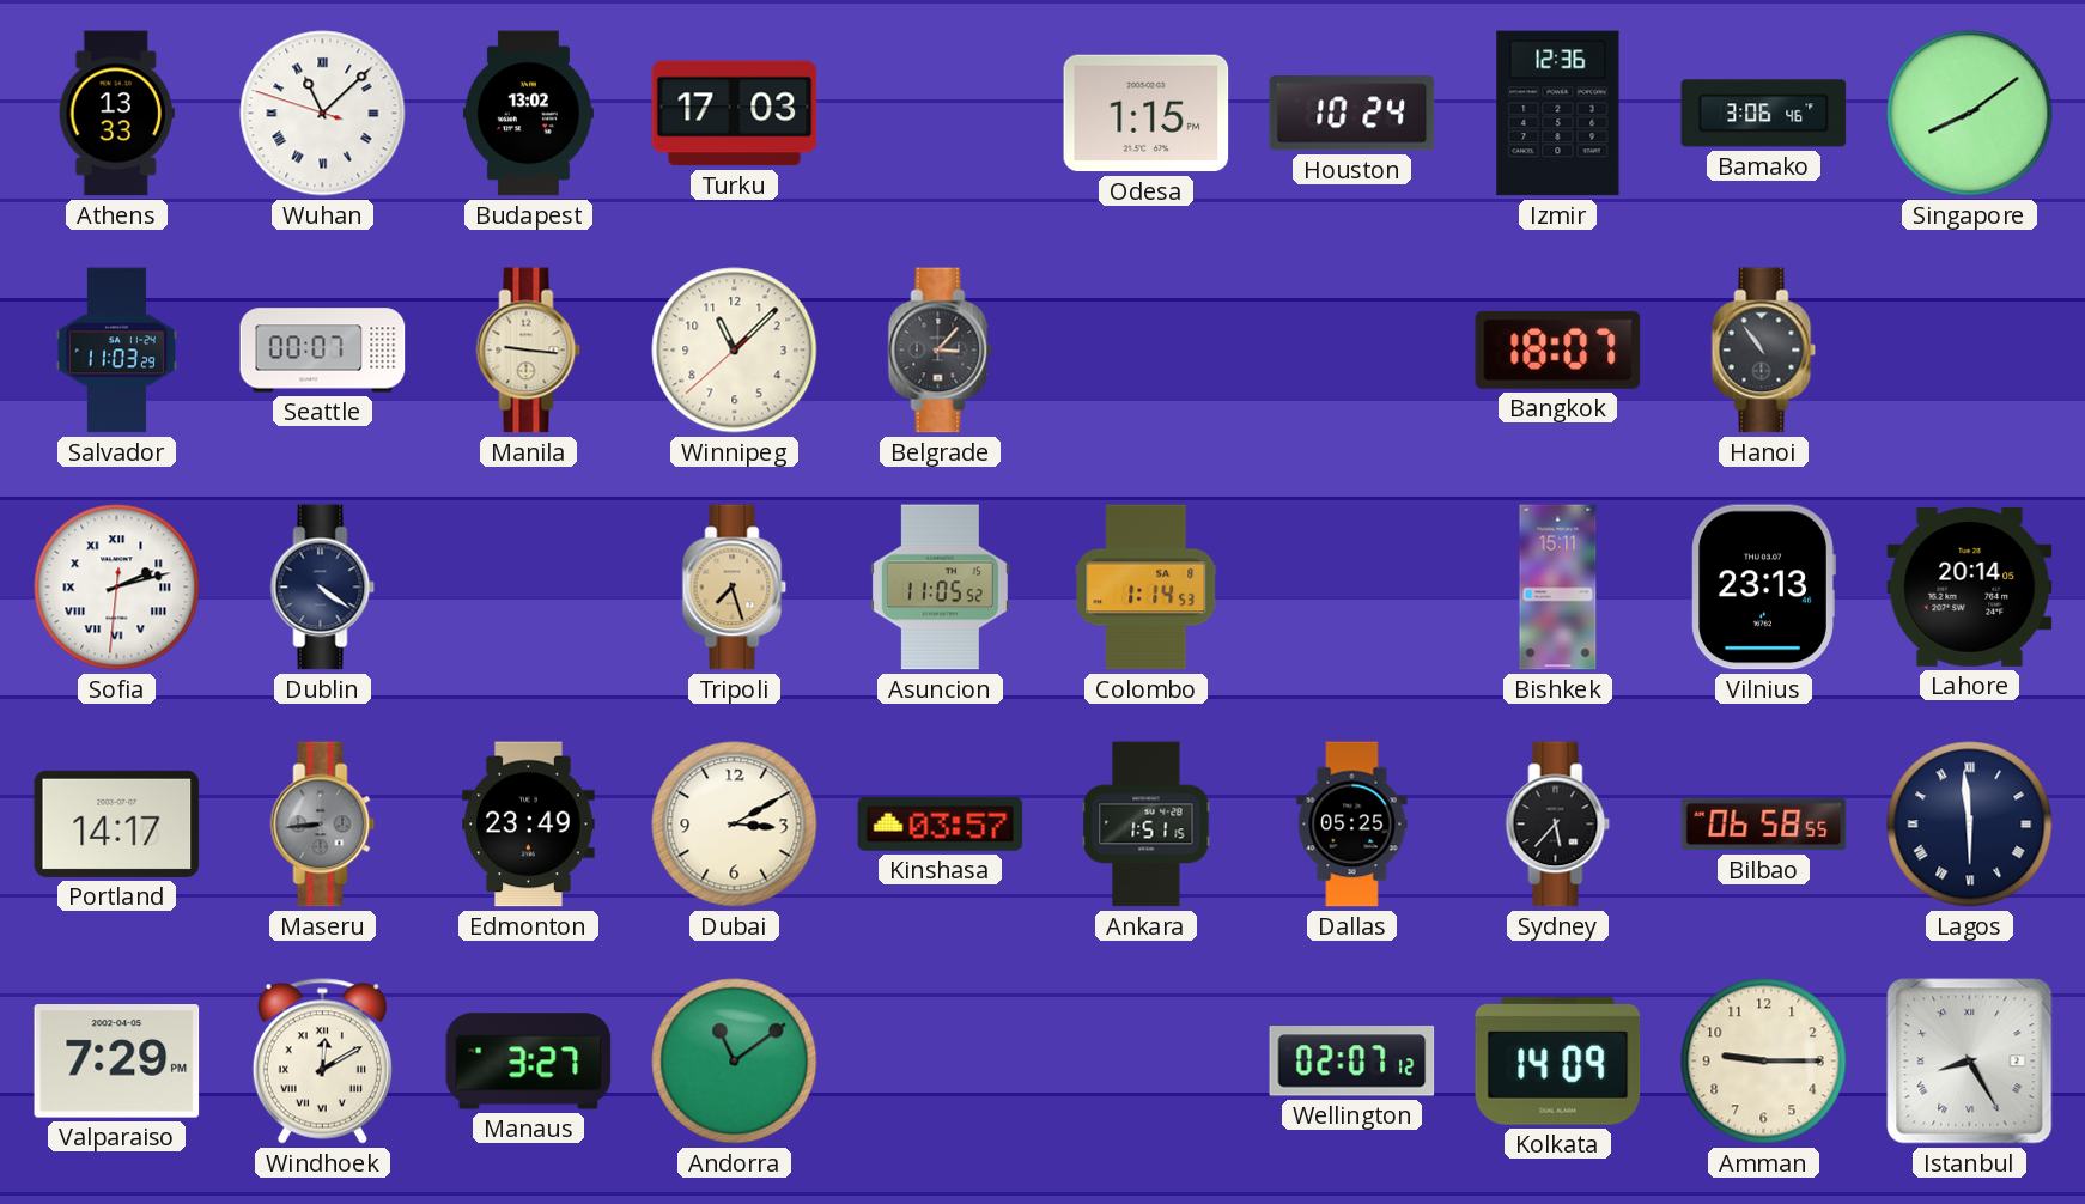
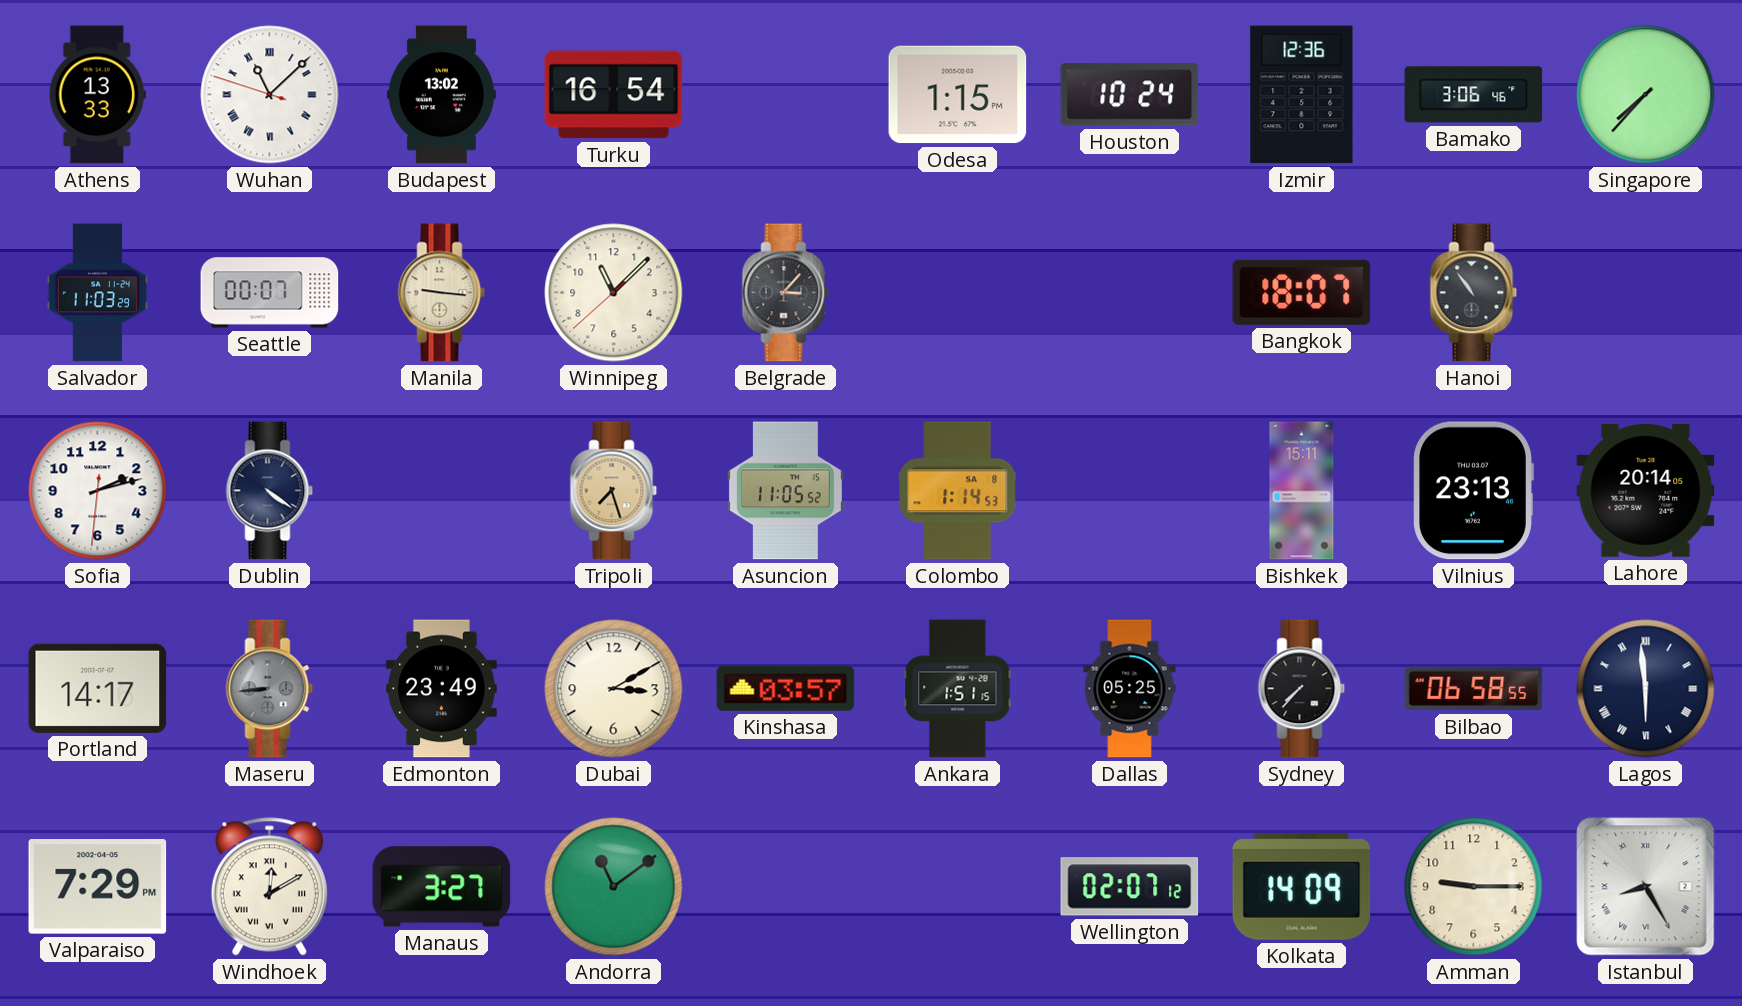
Turku: 17:03 -> 16:54
Singapore: 8:09 -> 7:37
Sofia numerals: Roman -> Arabic
Sydney: 5:37 -> 7:37
